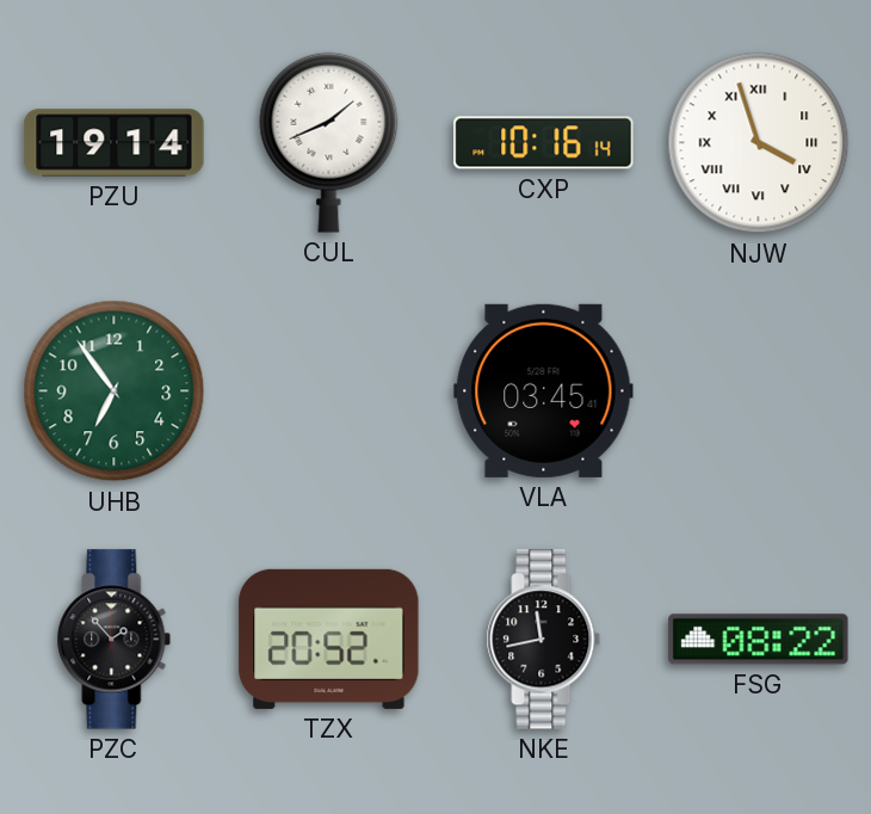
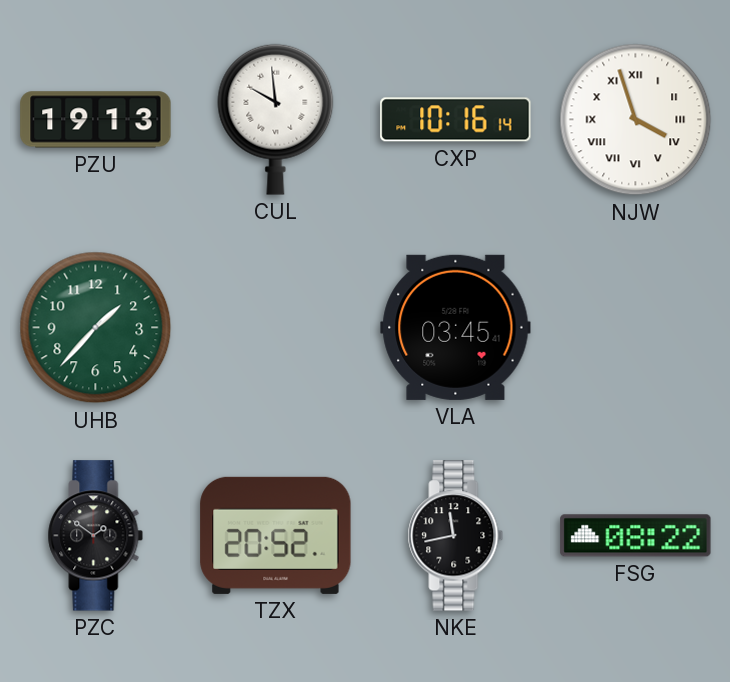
PZU: 19:14 -> 19:13
CUL: 1:41 -> 9:59
UHB: 6:54 -> 1:37
PZC: 1:53 -> 1:51
